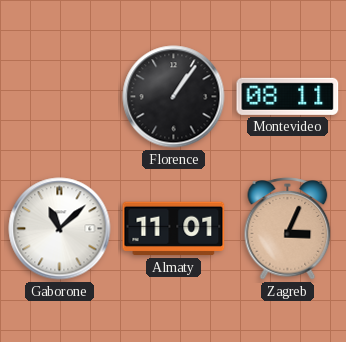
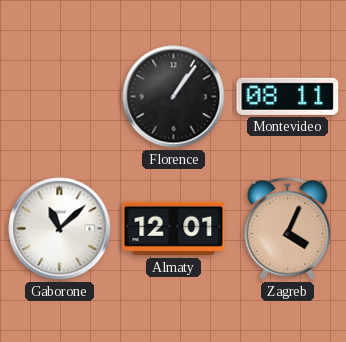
Almaty: 11:01 -> 12:01
Zagreb: 3:04 -> 4:04
